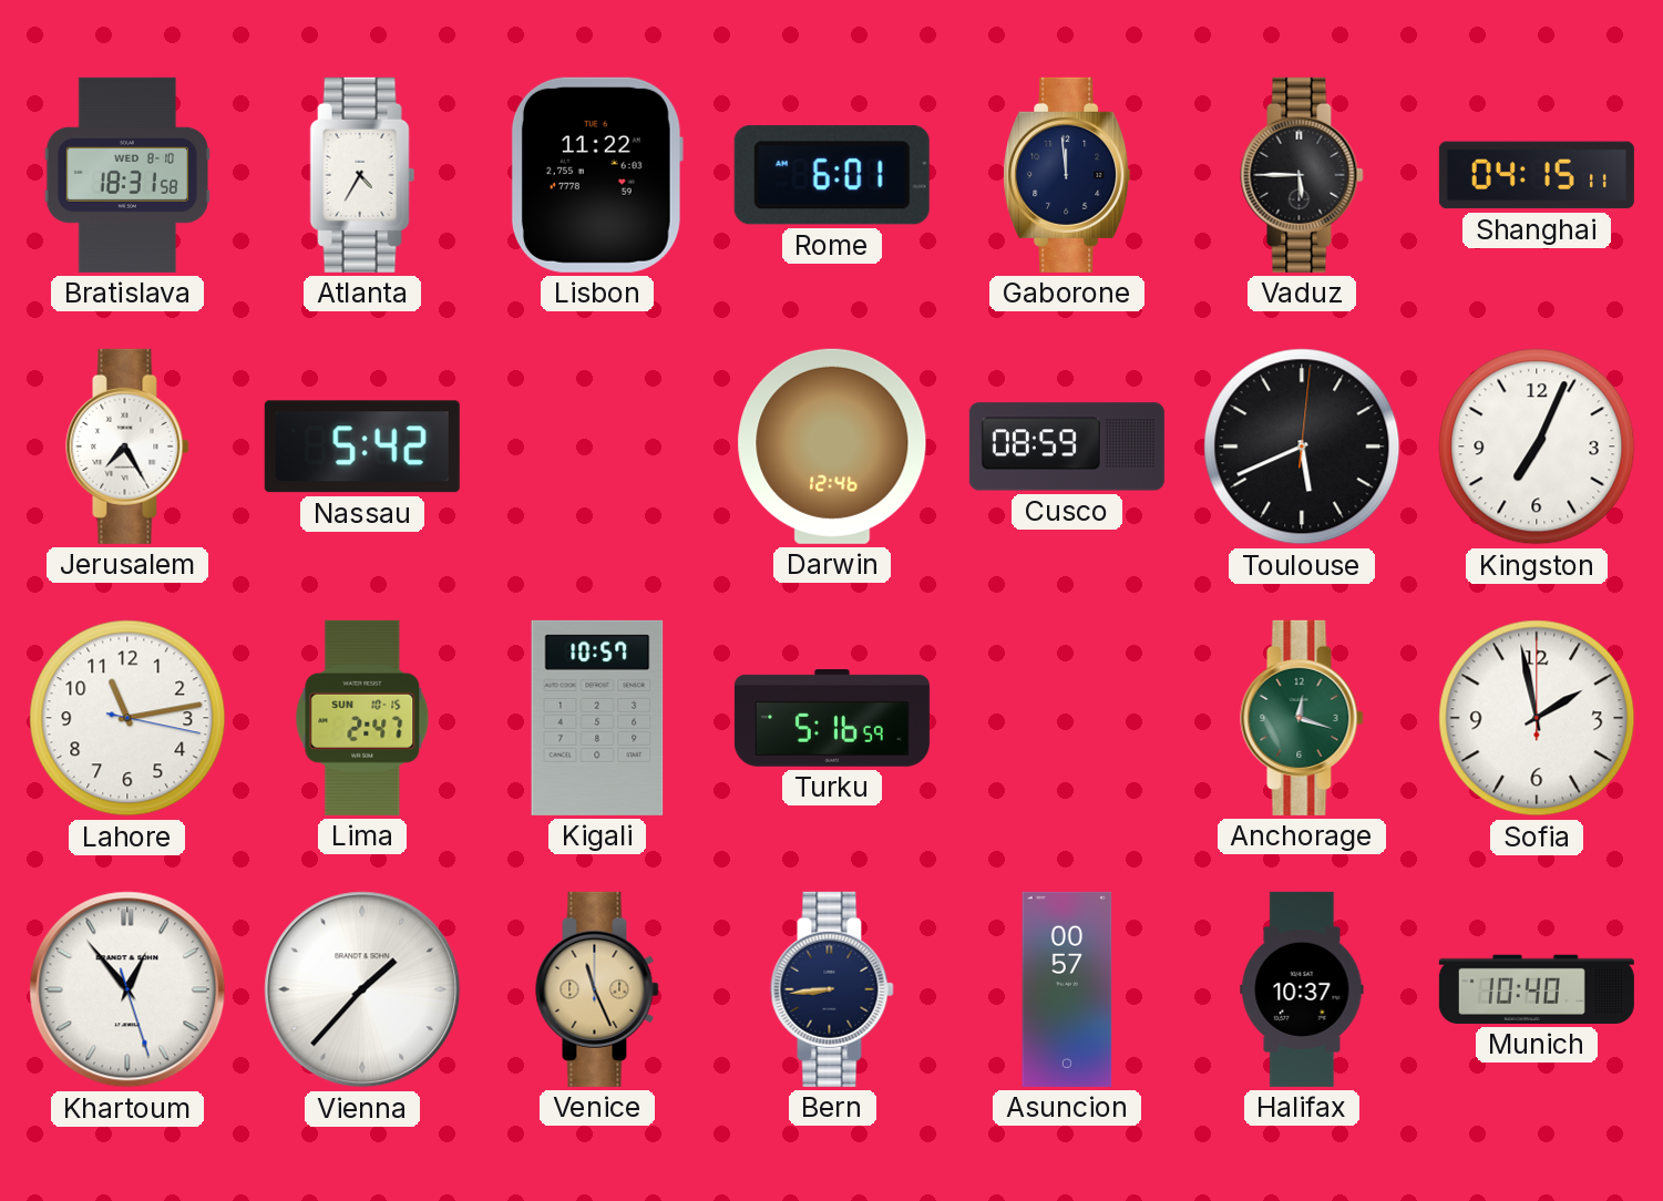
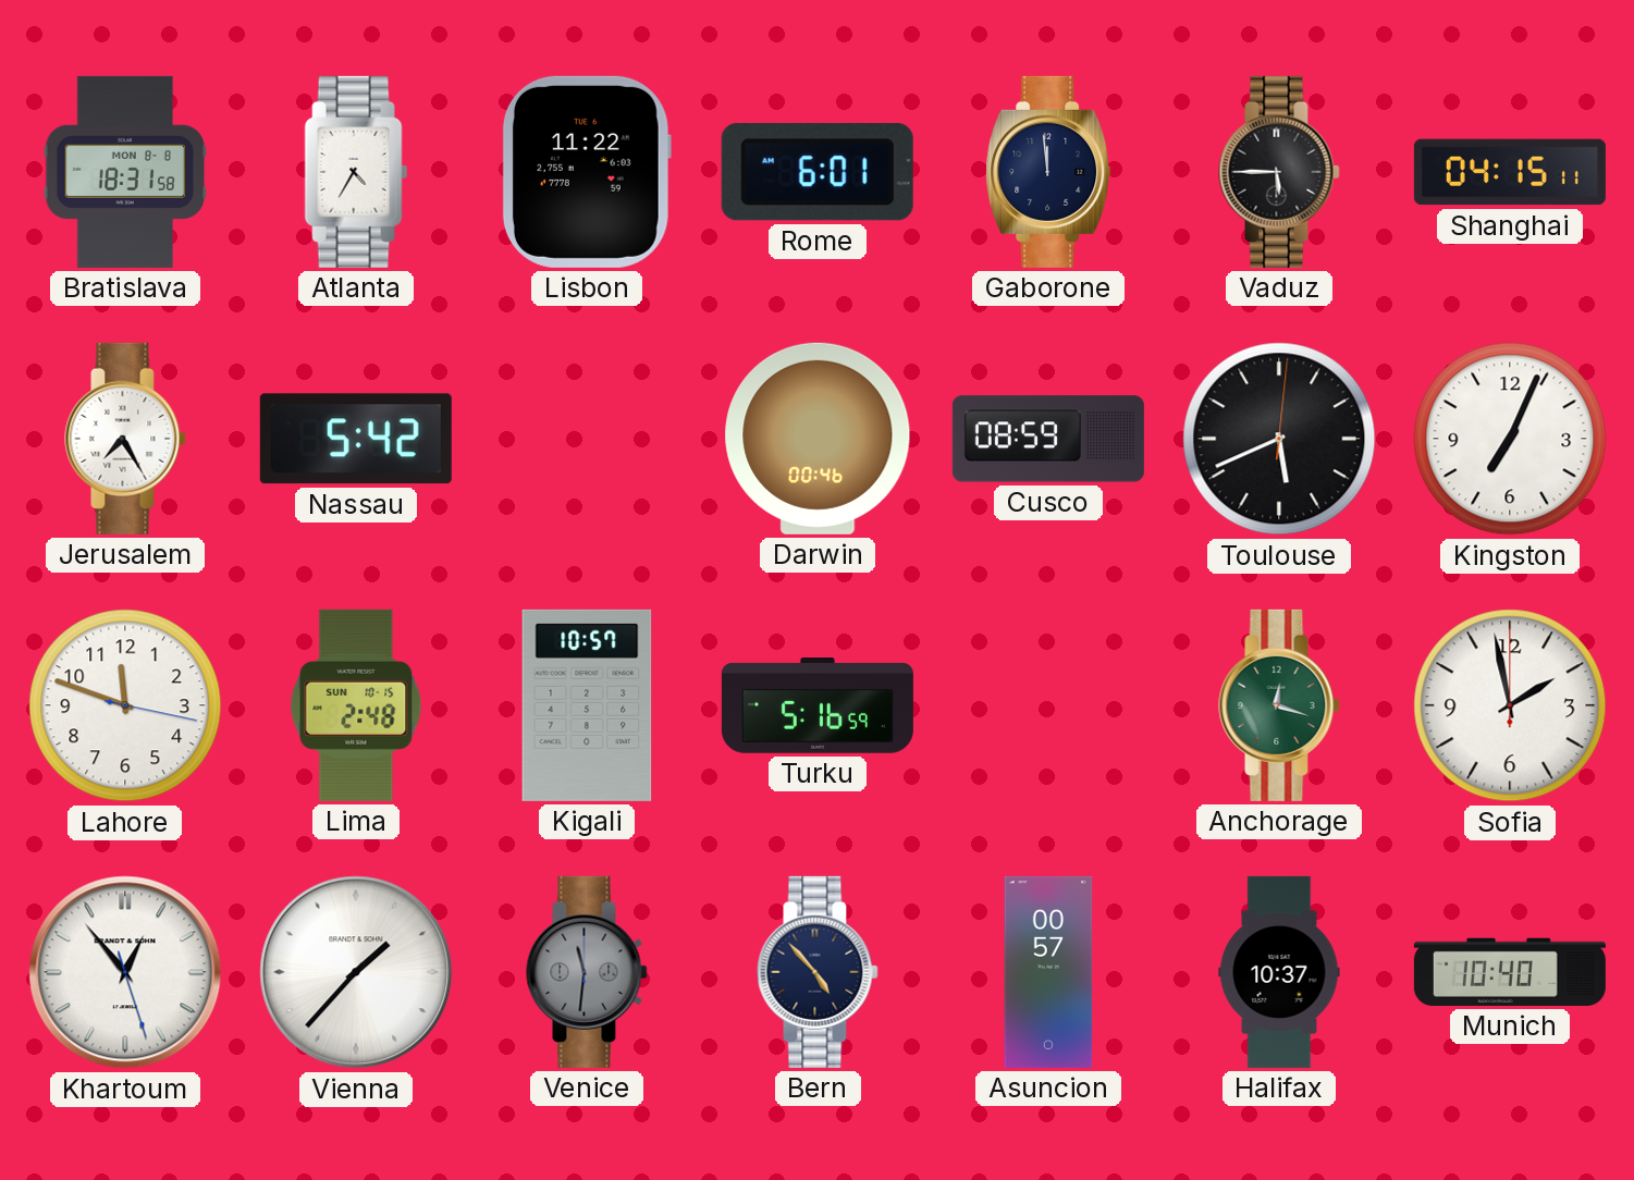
Bratislava date: WED 8-10 -> MON 8-8
Darwin: 12:46 -> 00:46
Lahore: 11:13 -> 11:48
Lima: 2:47 -> 2:48
Venice: 11:26 -> 11:31
Venice dial: champagne -> grey
Bern: 8:44 -> 4:53
